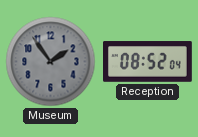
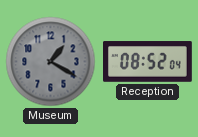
Museum: 1:54 -> 1:20
